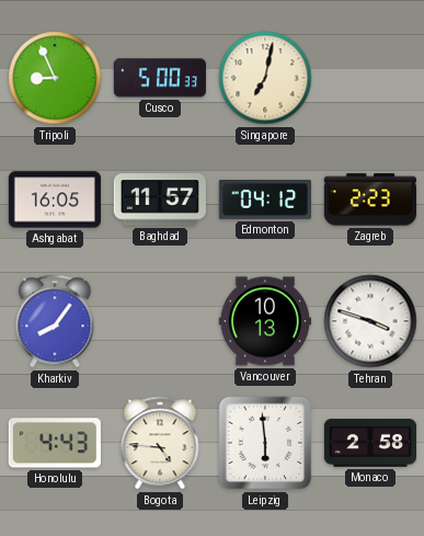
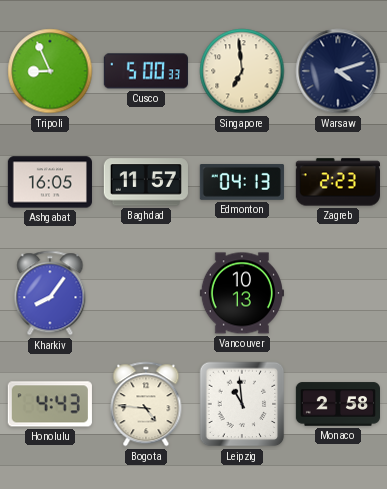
Singapore: 7:02 -> 6:59
Warsaw: none -> 4:12
Edmonton: 04:12 -> 04:13
Tehran: 3:48 -> none
Leipzig: 5:59 -> 10:59
